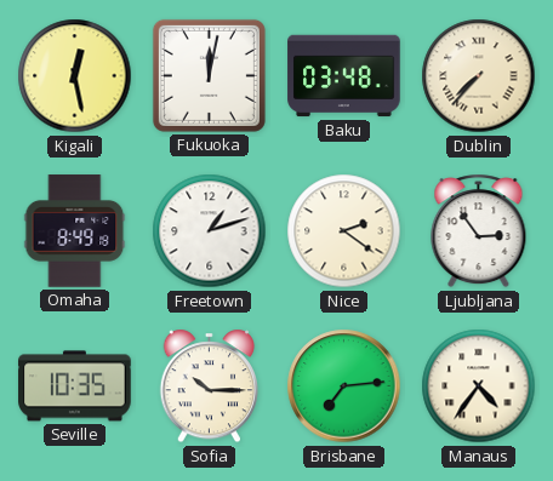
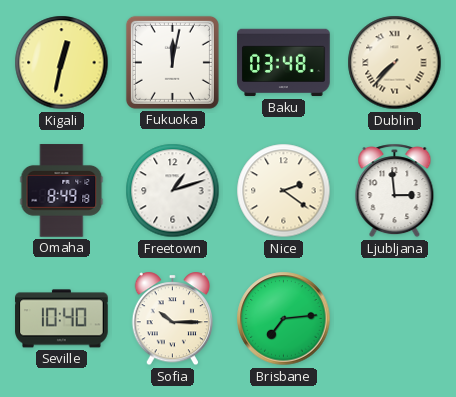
Kigali: 12:28 -> 12:32
Ljubljana: 2:54 -> 2:59
Seville: 10:35 -> 10:40
Manaus: 4:36 -> none
